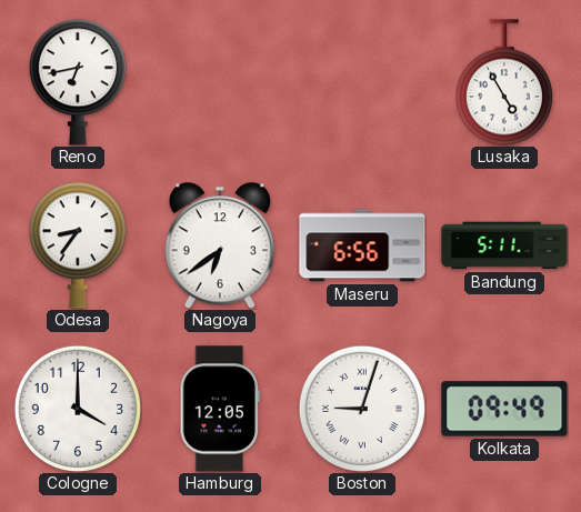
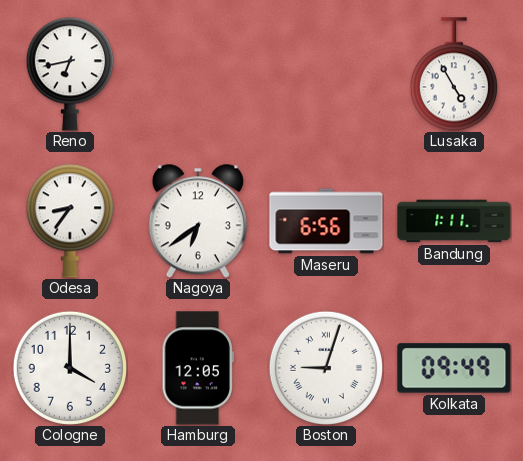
Bandung: 5:11 -> 1:11
